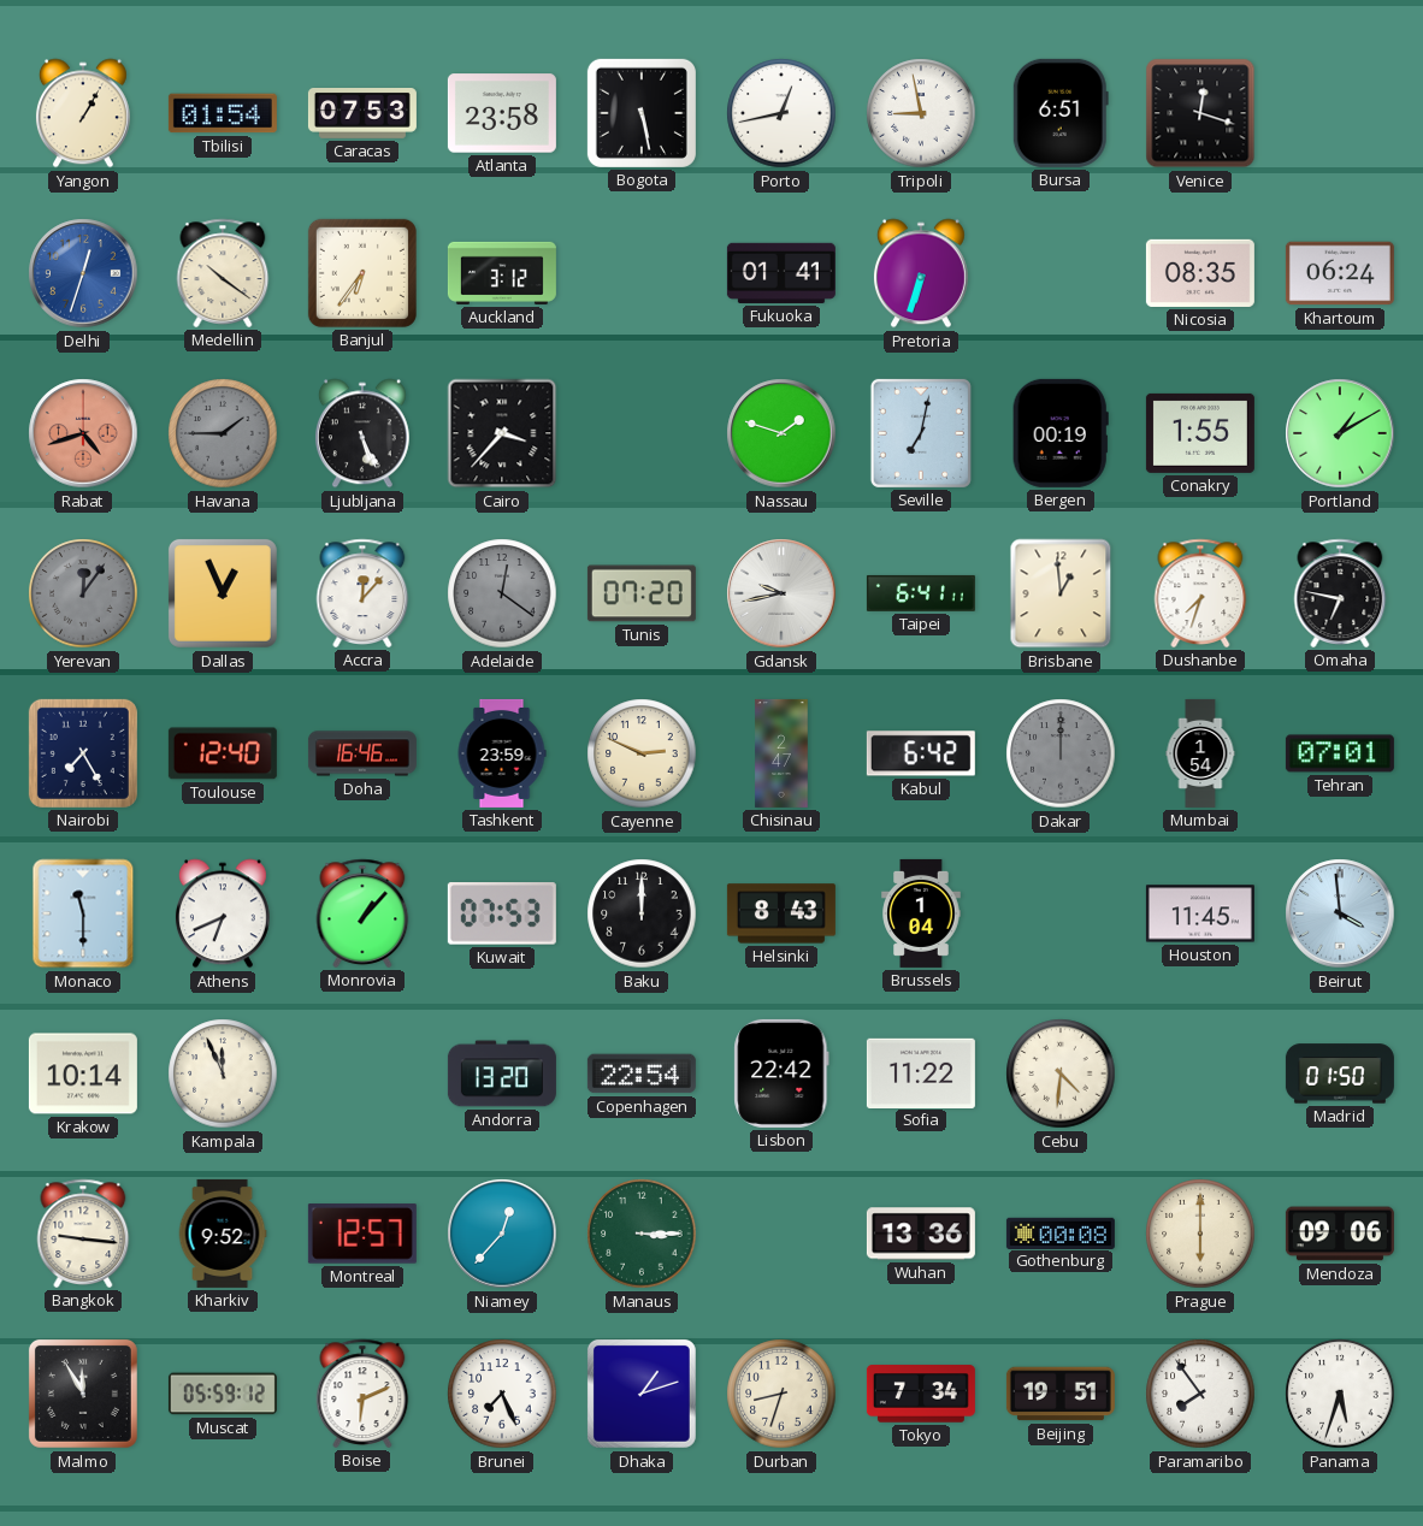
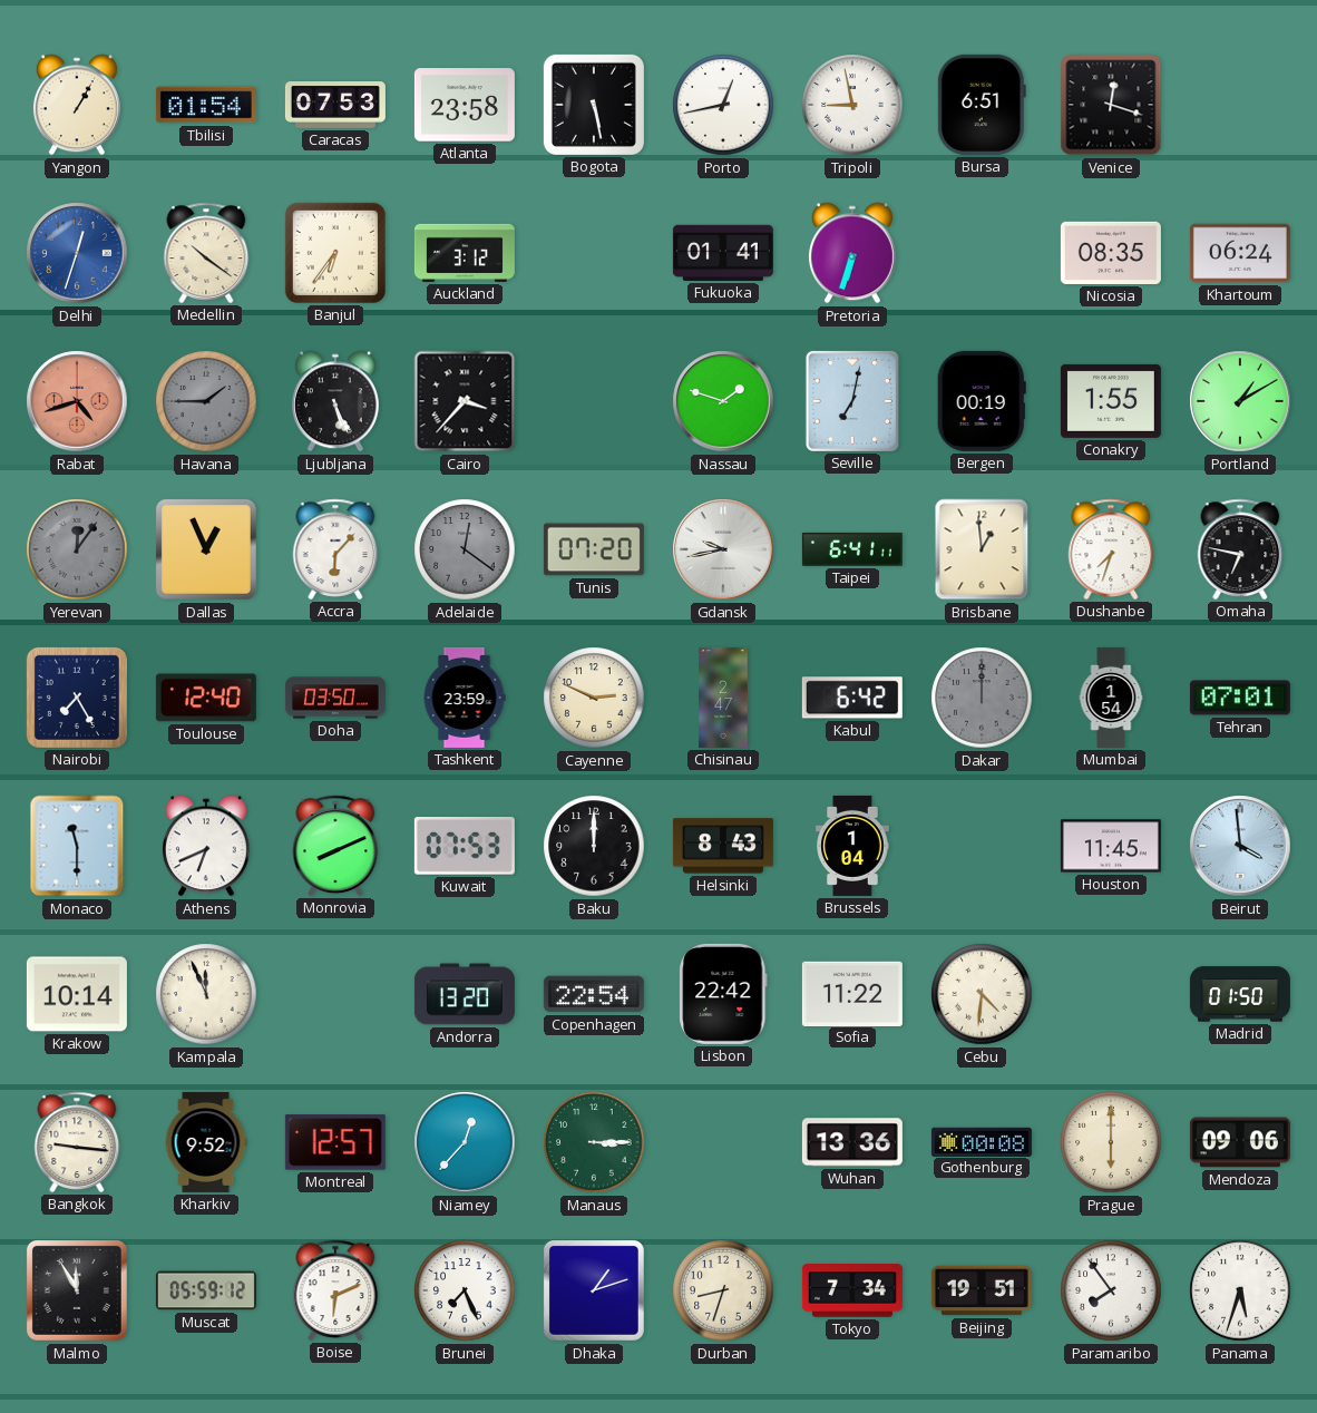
Accra: 12:07 -> 6:07
Doha: 16:46 -> 03:50
Monrovia: 1:07 -> 8:11
